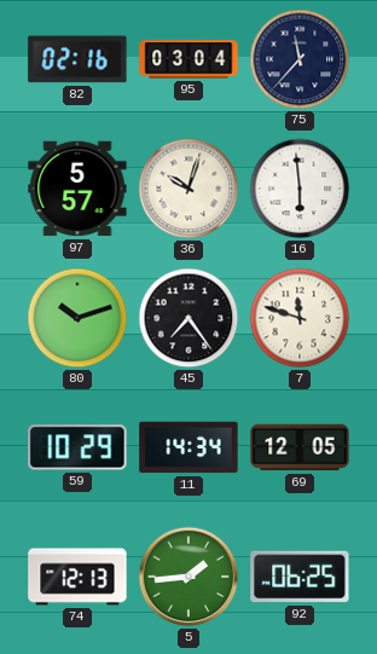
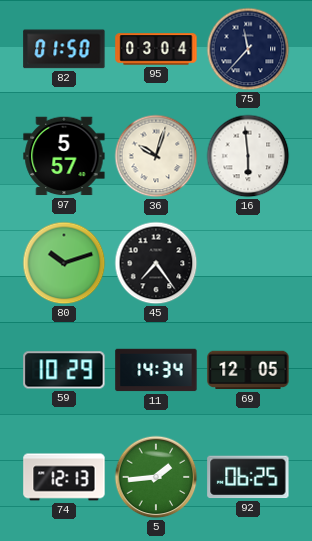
82: 02:16 -> 01:50
7: 11:48 -> none
